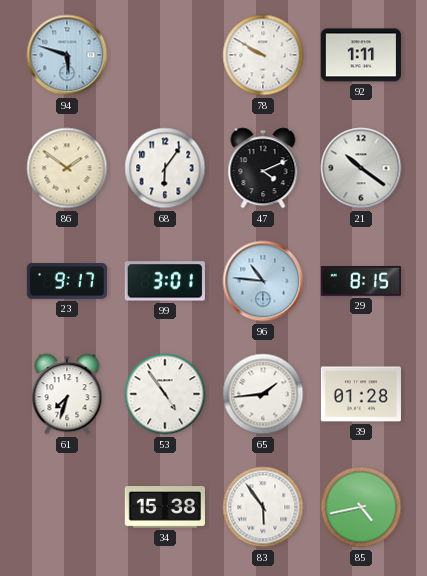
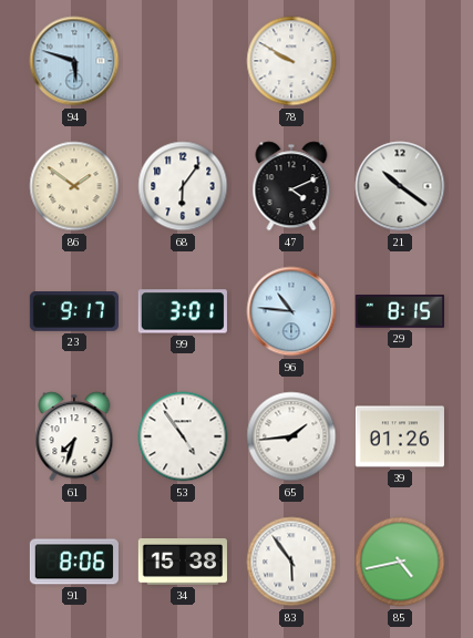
92: 1:11 -> none
39: 01:28 -> 01:26
91: none -> 8:06
